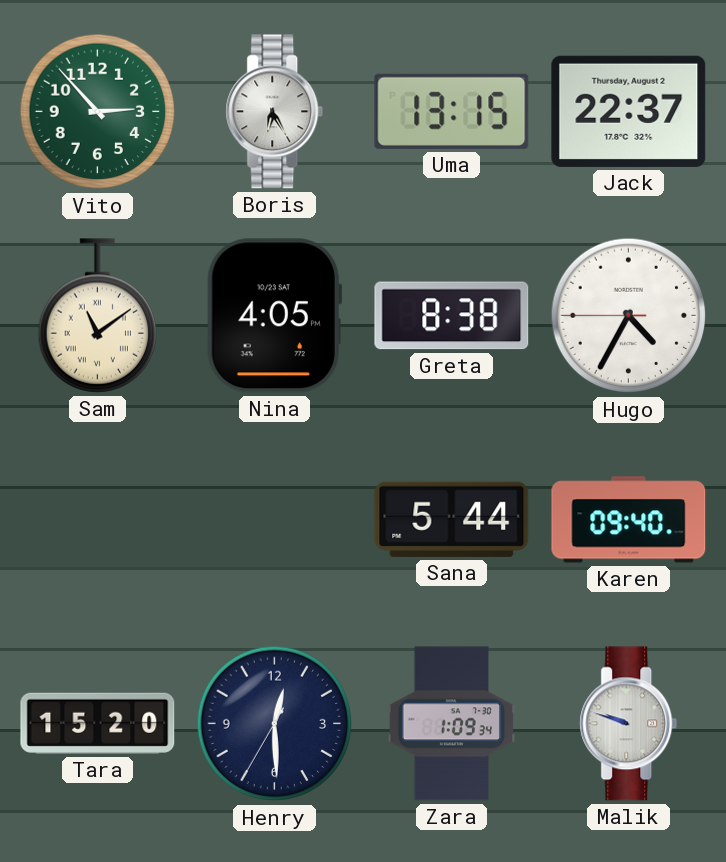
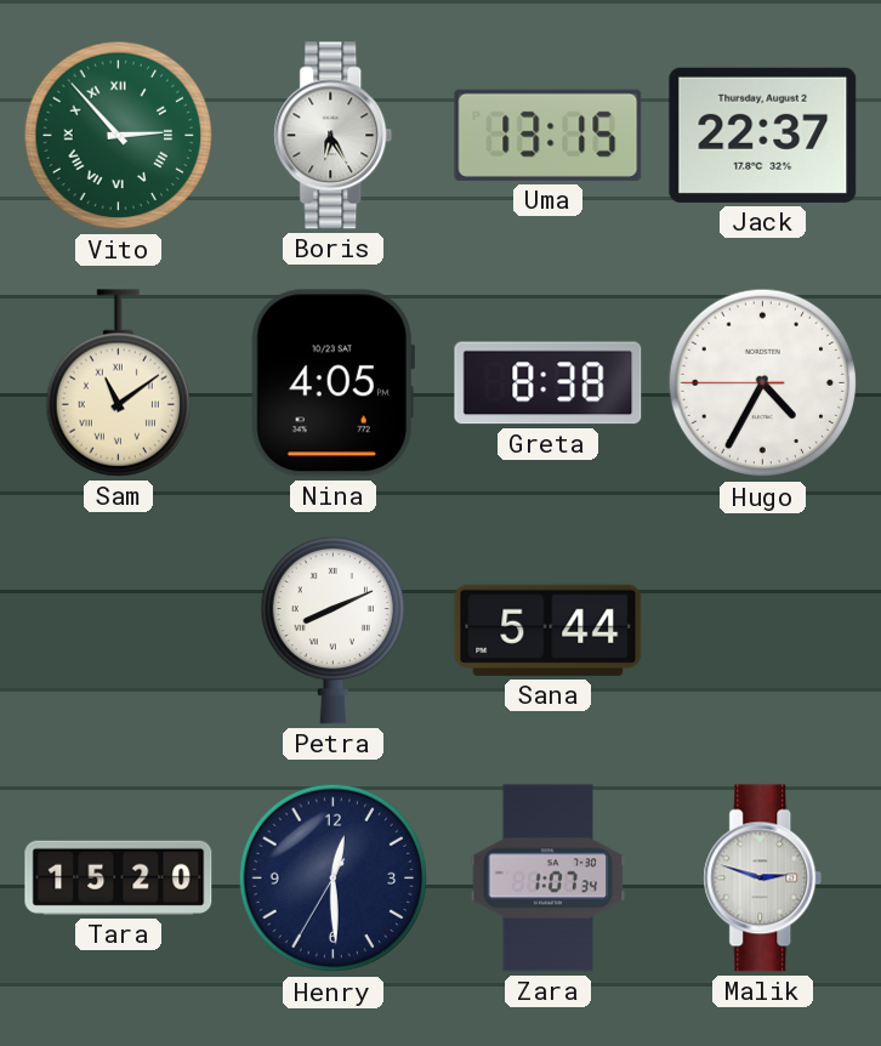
Vito numerals: Arabic -> Roman
Petra: none -> 8:11
Karen: 09:40 -> none
Zara: 1:09 -> 1:07
Malik: 9:48 -> 2:48
